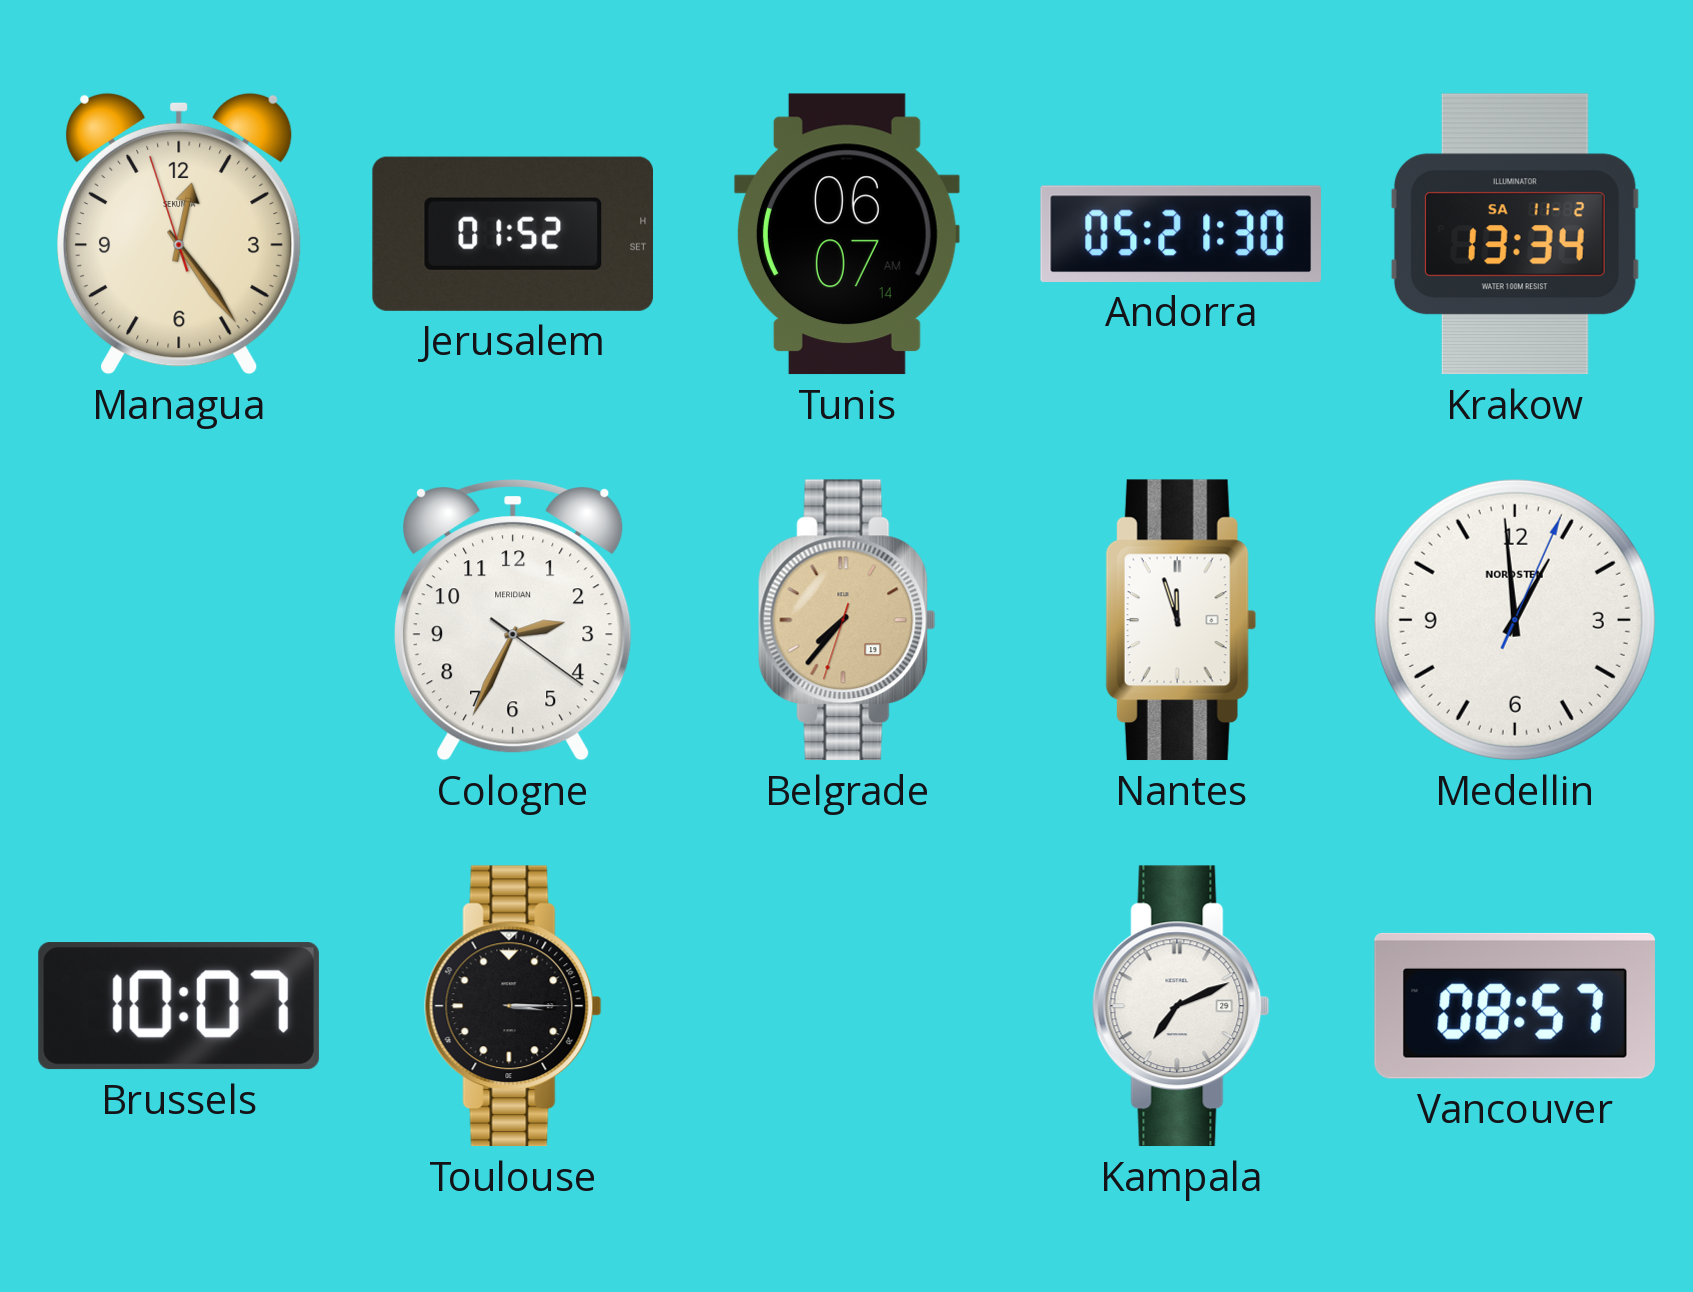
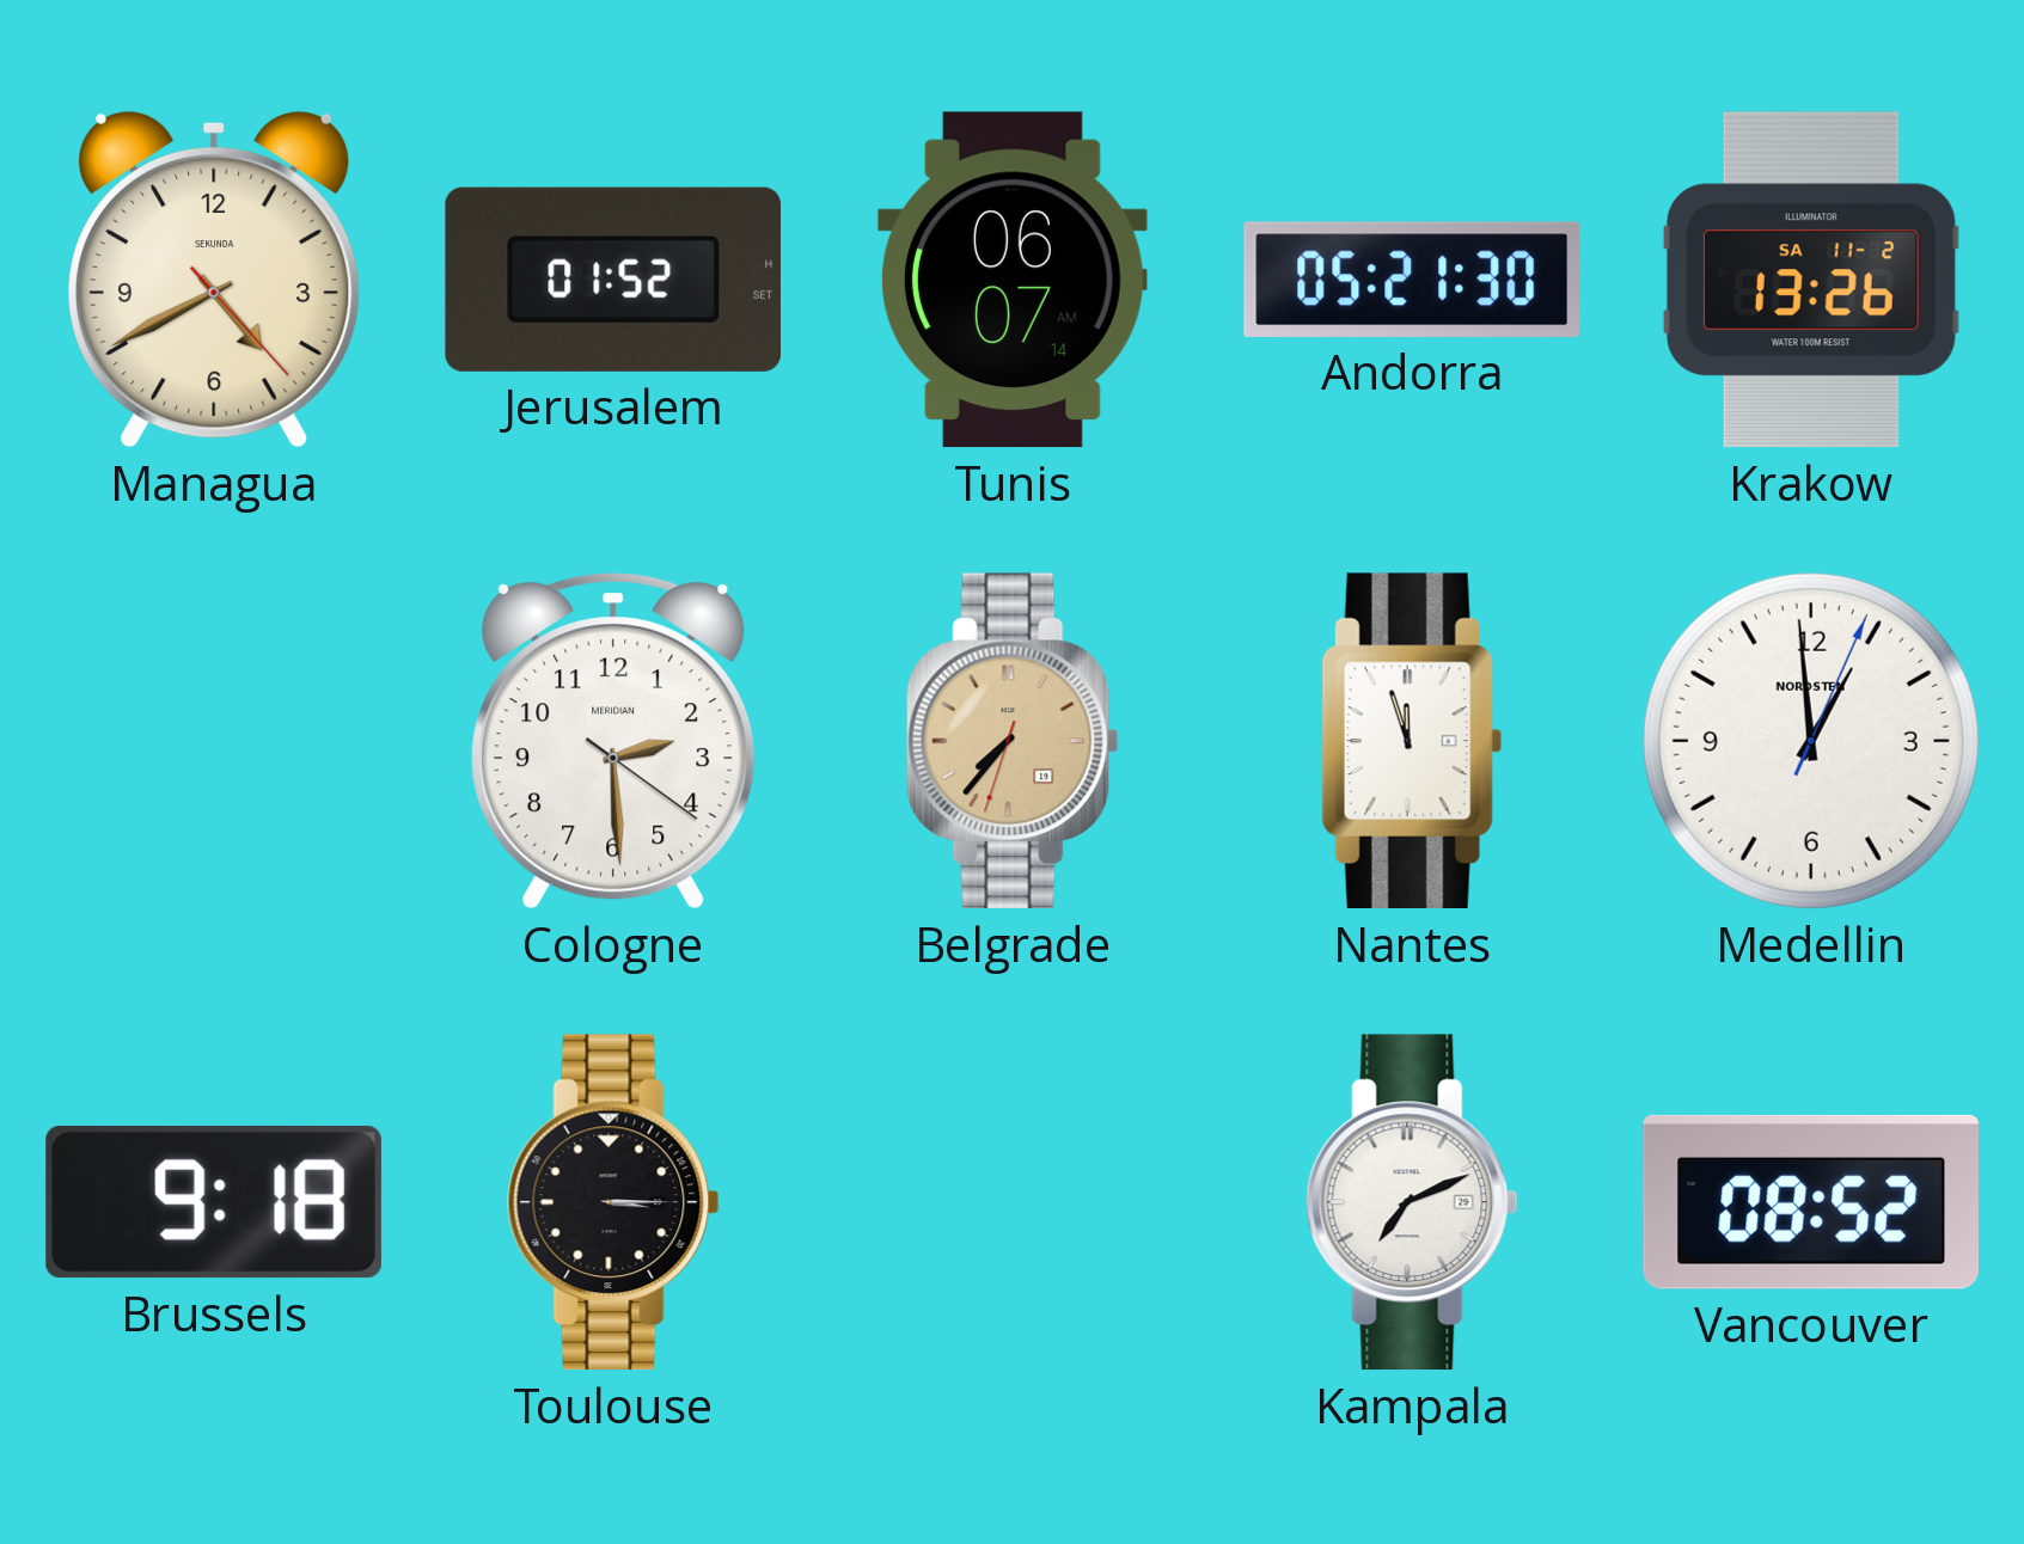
Managua: 12:23 -> 4:40
Krakow: 13:34 -> 13:26
Cologne: 2:34 -> 2:29
Brussels: 10:07 -> 9:18
Vancouver: 08:57 -> 08:52
